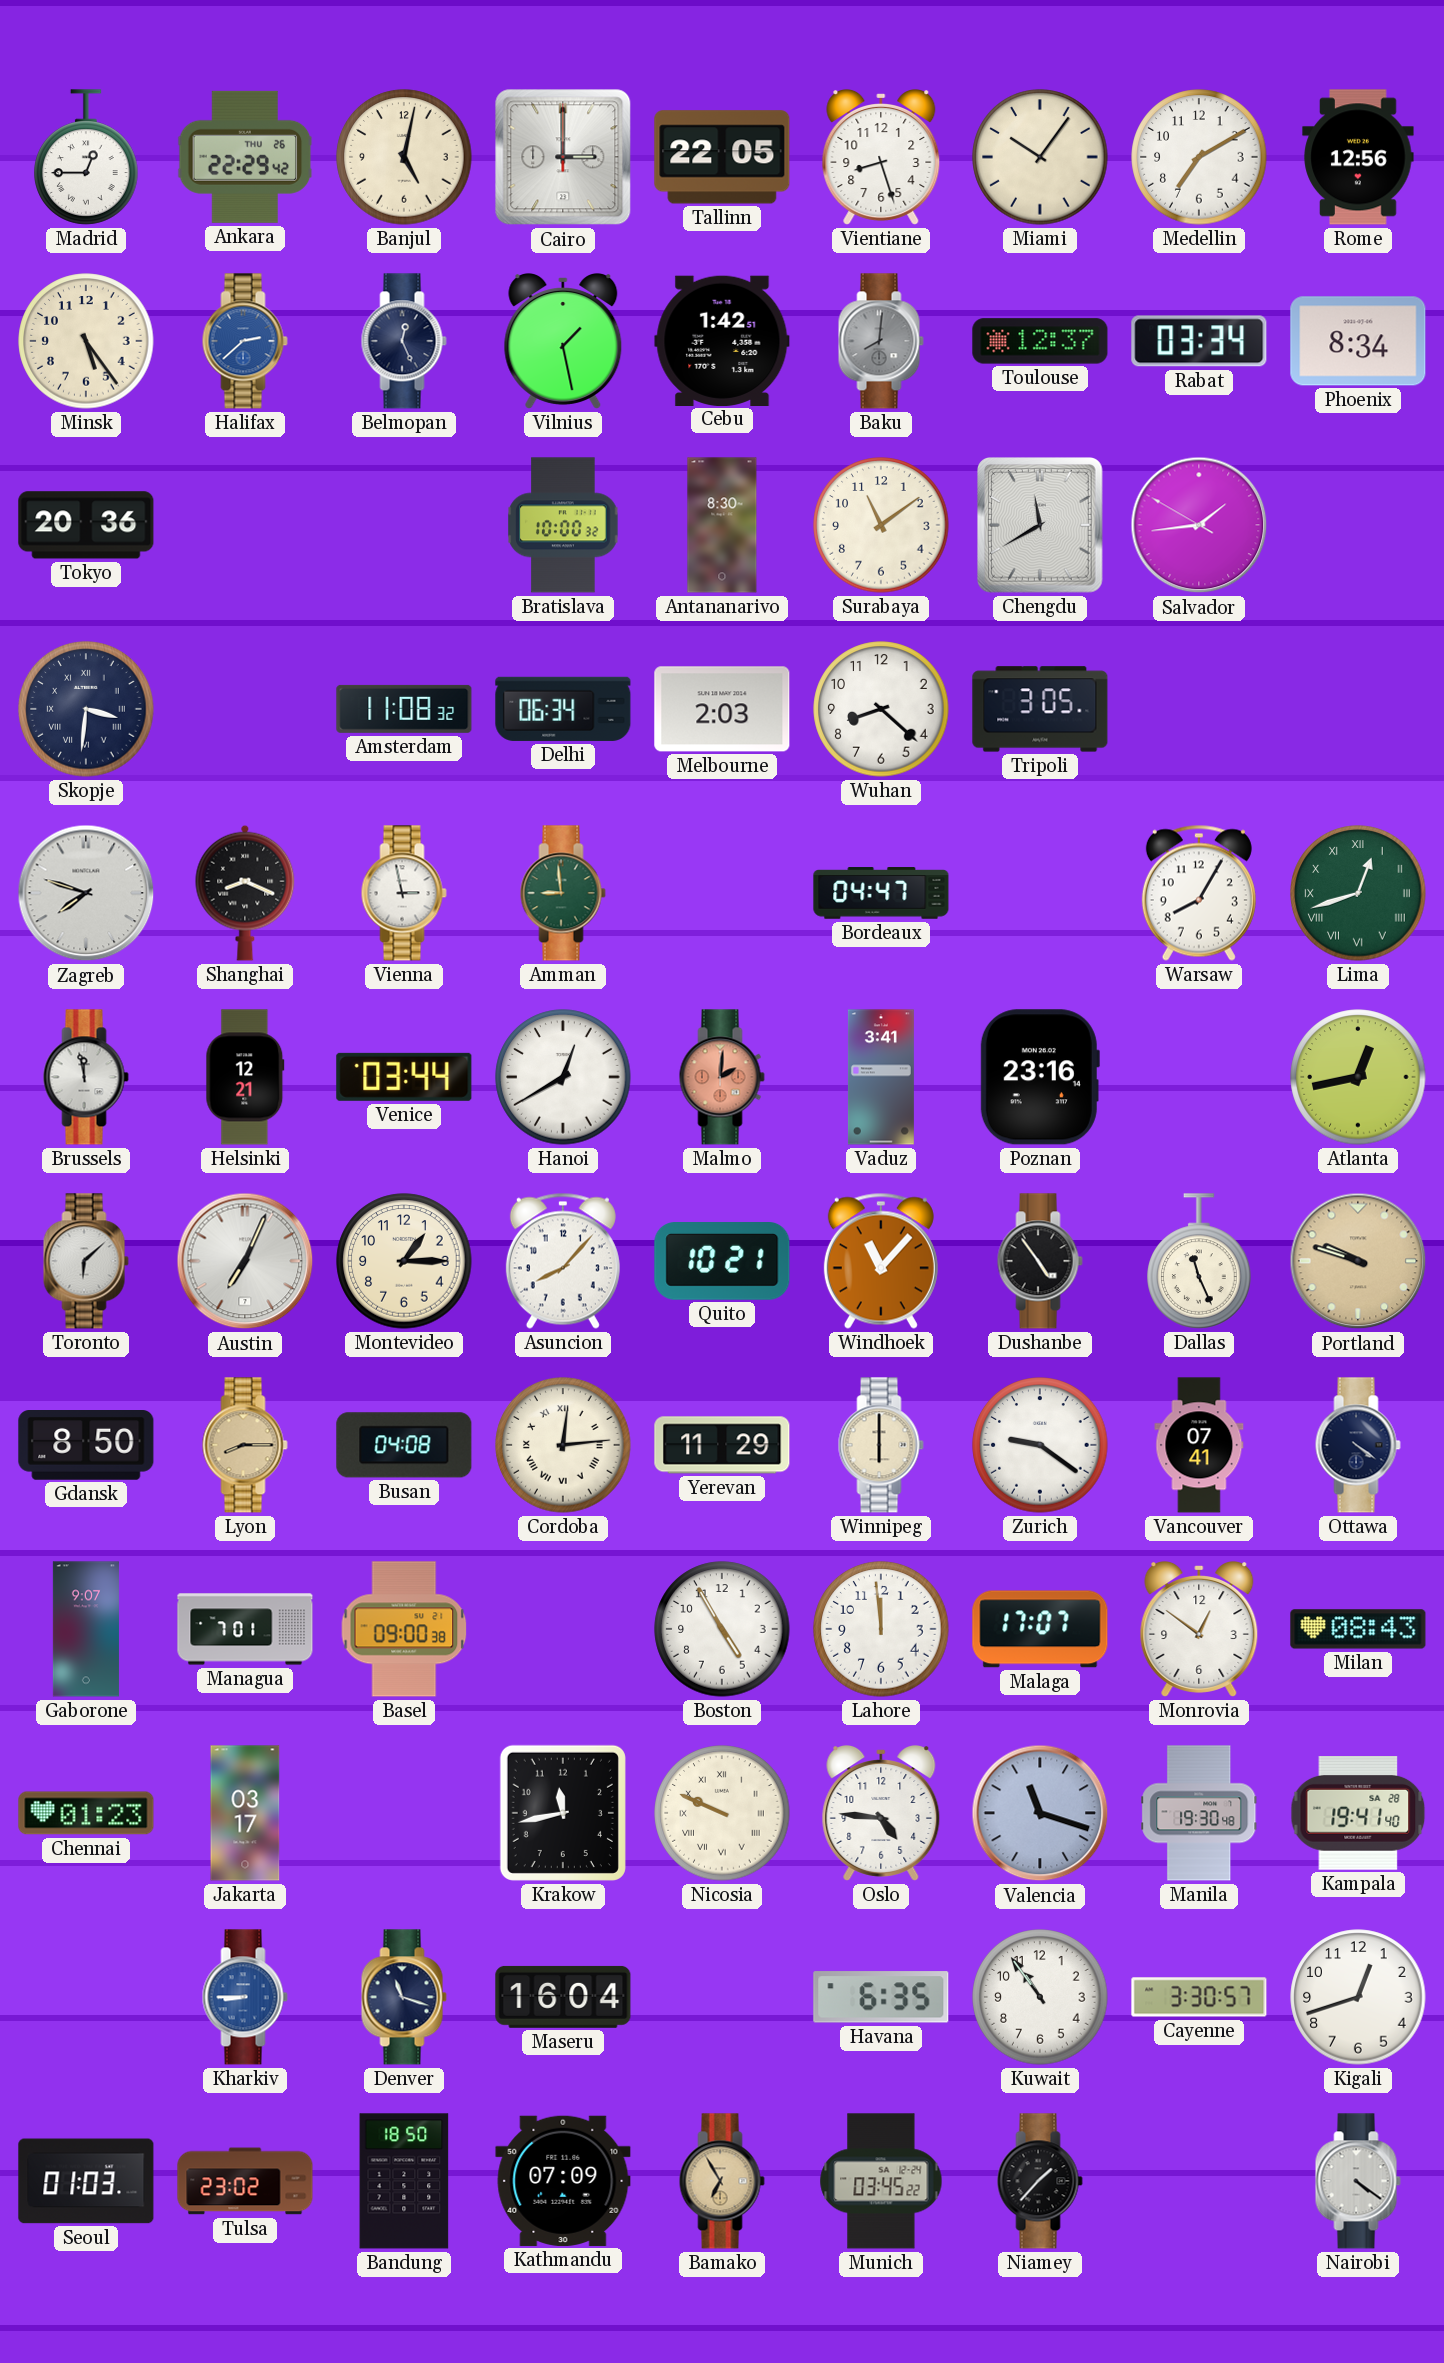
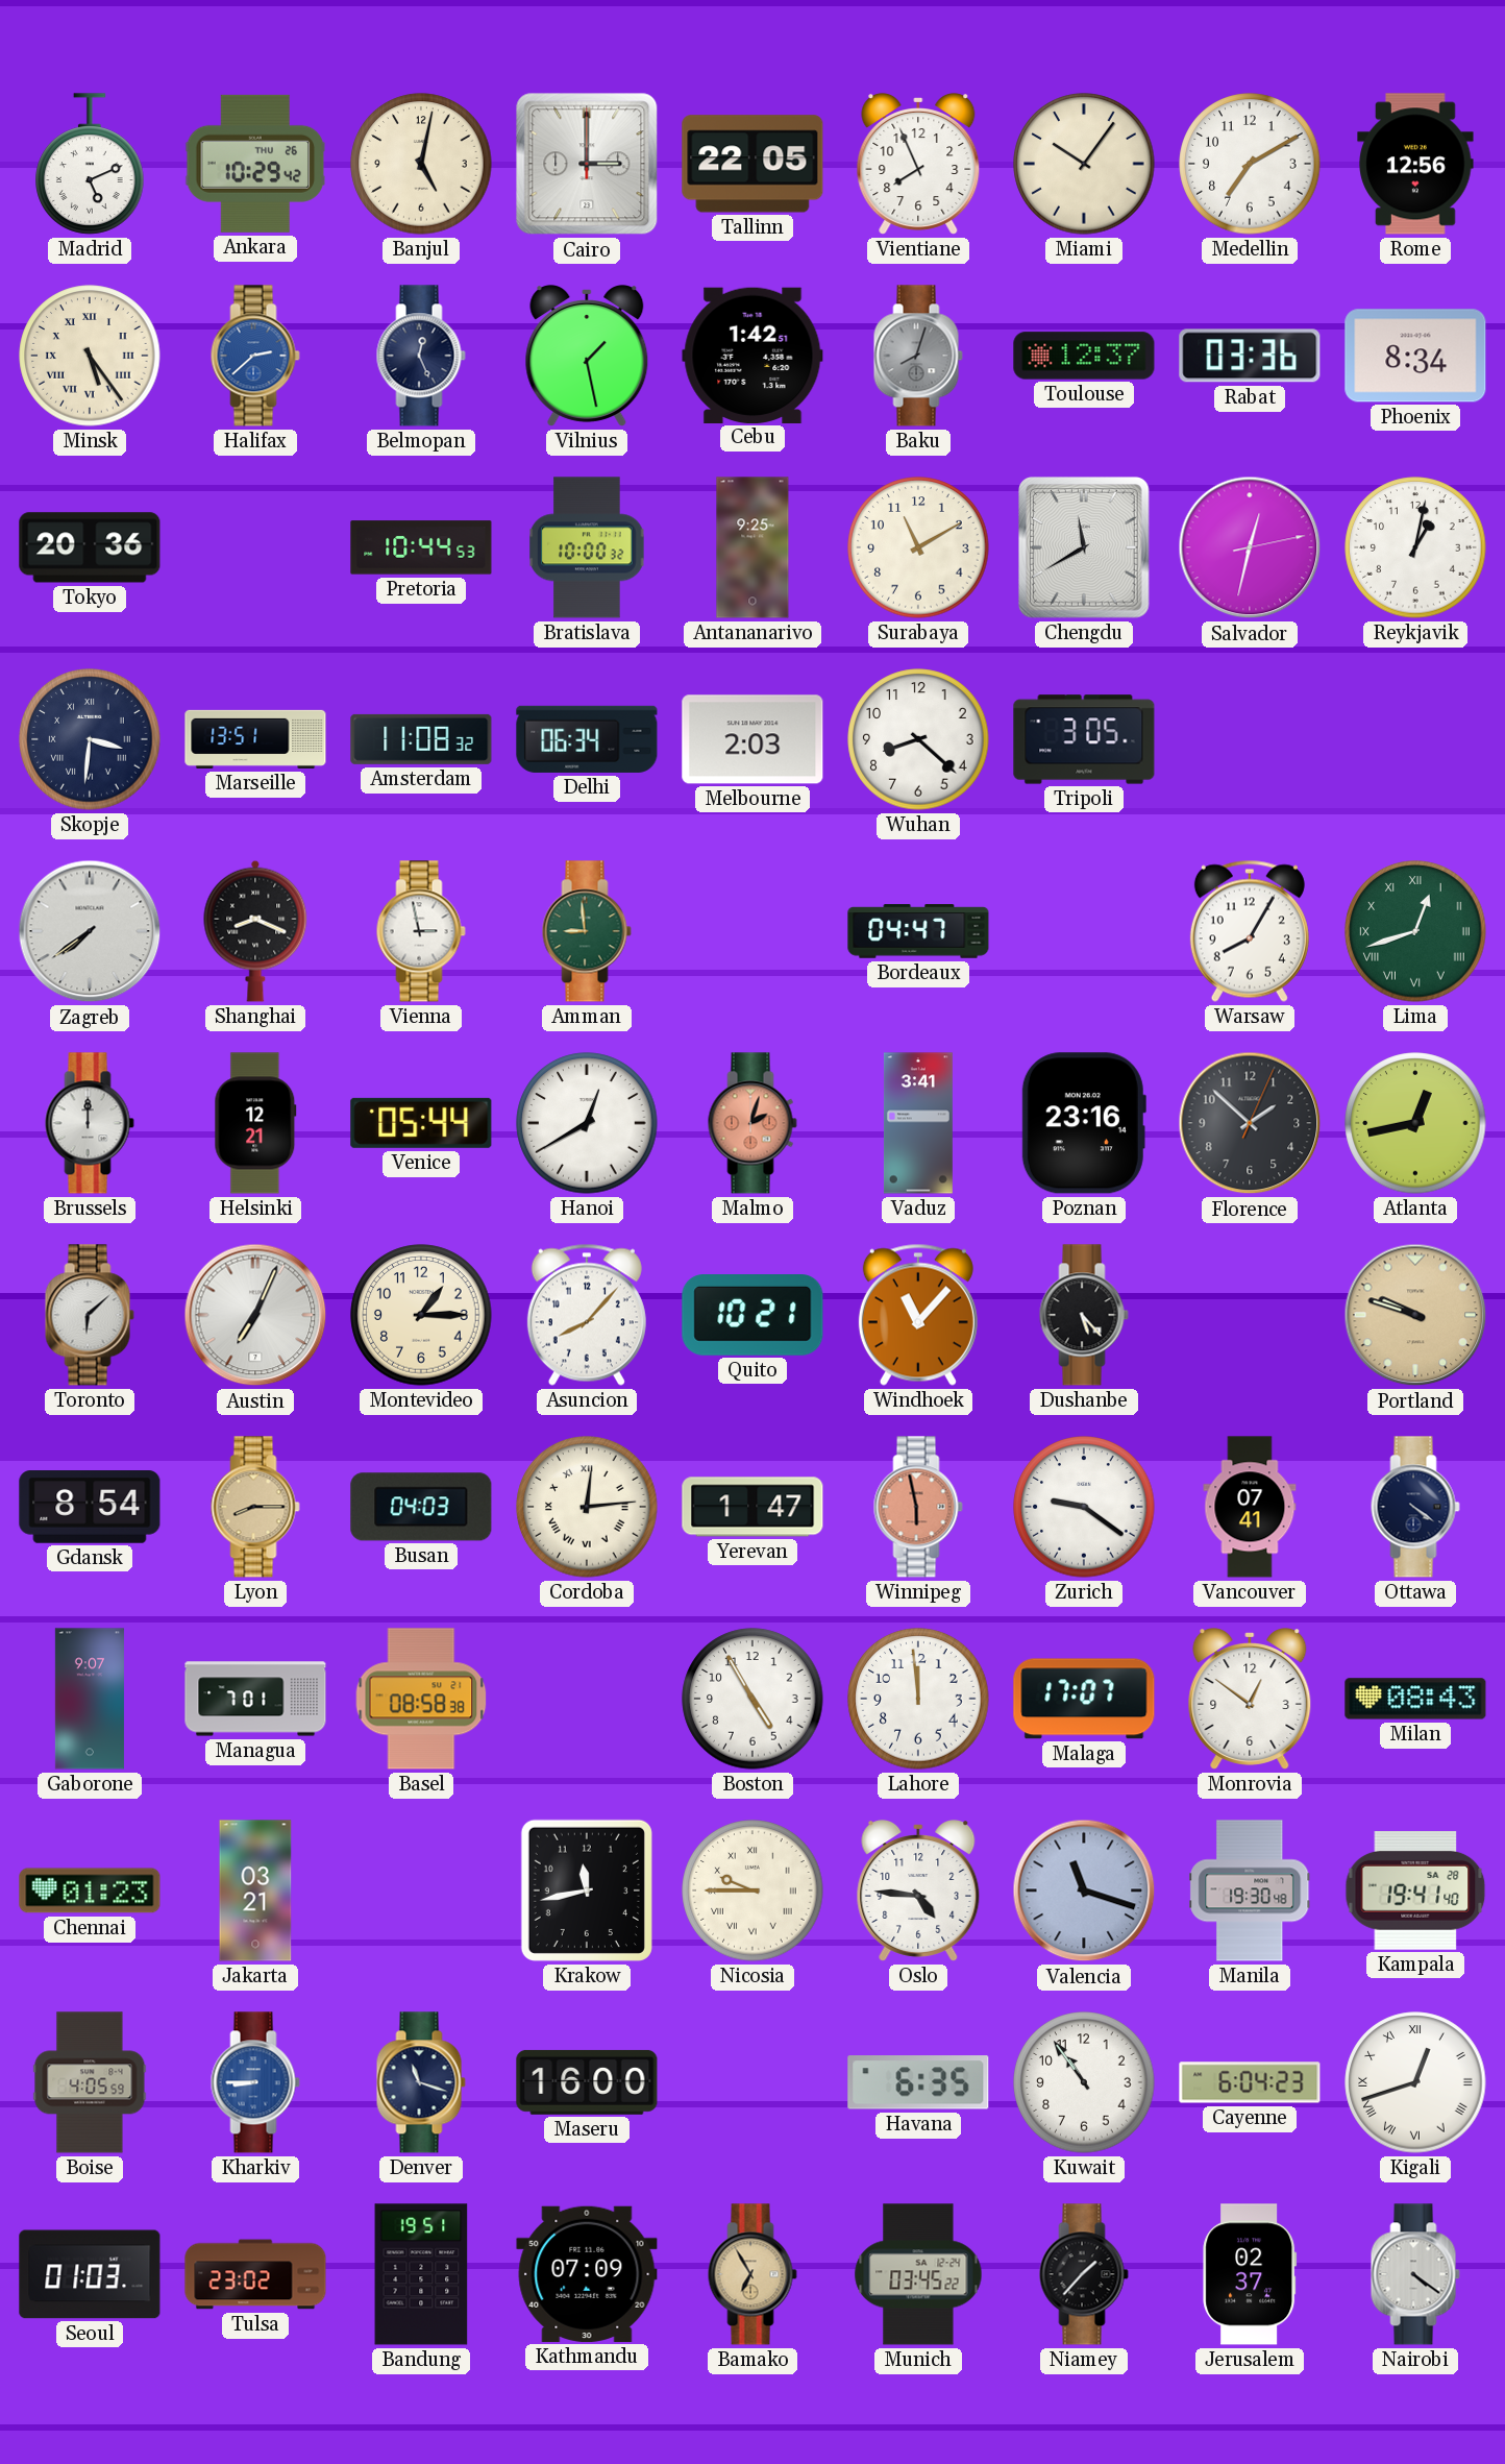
Madrid: 12:45 -> 5:11
Ankara: 22:29 -> 10:29
Vientiane: 8:27 -> 7:56
Minsk numerals: Arabic -> Roman
Baku: 8:01 -> 8:03
Rabat: 03:34 -> 03:36
Pretoria: none -> 10:44
Antananarivo: 8:30 -> 9:25
Surabaya: 11:09 -> 11:10
Salvador: 1:43 -> 12:32
Reykjavik: none -> 1:02
Marseille: none -> 13:51
Zagreb: 7:48 -> 7:39
Brussels: 11:58 -> 12:00
Venice: 03:44 -> 05:44
Malmo: 2:01 -> 2:03
Florence: none -> 1:52
Dushanbe: 4:54 -> 5:23
Dallas: 11:26 -> none
Gdansk: 8:50 -> 8:54
Busan: 04:08 -> 04:03
Yerevan: 11:29 -> 1:47
Winnipeg: 6:00 -> 5:58
Winnipeg dial: cream -> salmon
Basel: 09:00 -> 08:58
Jakarta: 03:17 -> 03:21
Nicosia: 9:49 -> 9:45
Boise: none -> 4:05
Maseru: 16:04 -> 16:00
Cayenne: 3:30 -> 6:04
Kigali numerals: Arabic -> Roman
Bandung: 18:50 -> 19:51
Jerusalem: none -> 02:37
